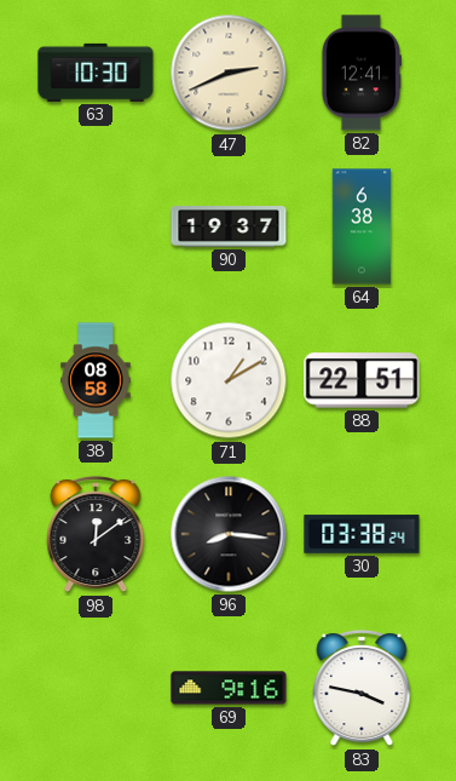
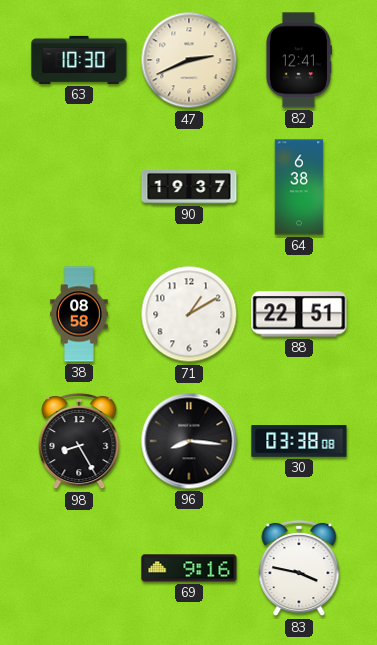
98: 12:09 -> 8:25
30: 03:38:24 -> 03:38:08
